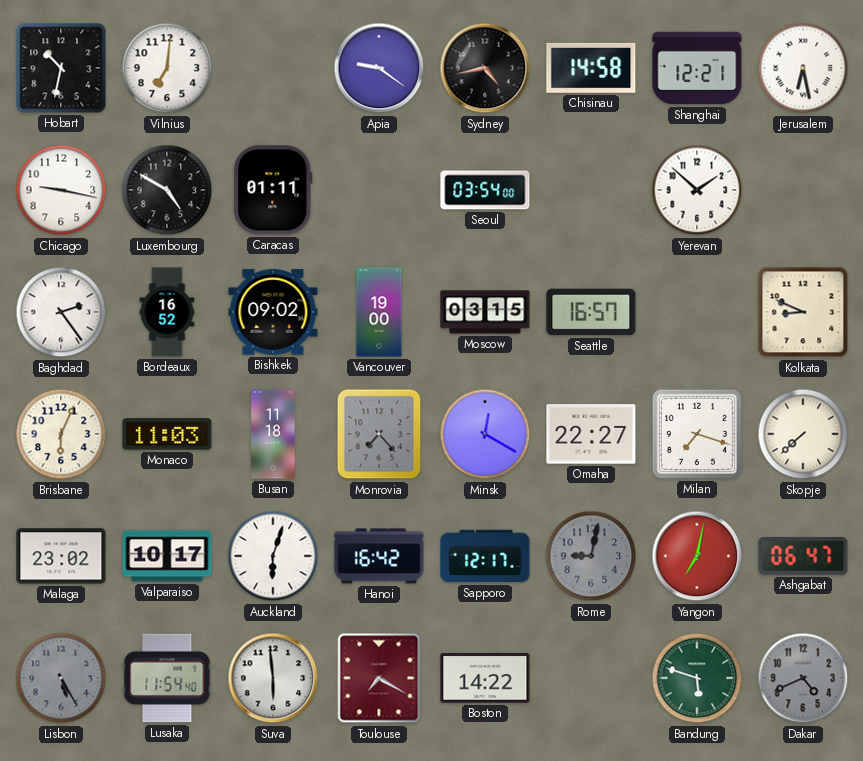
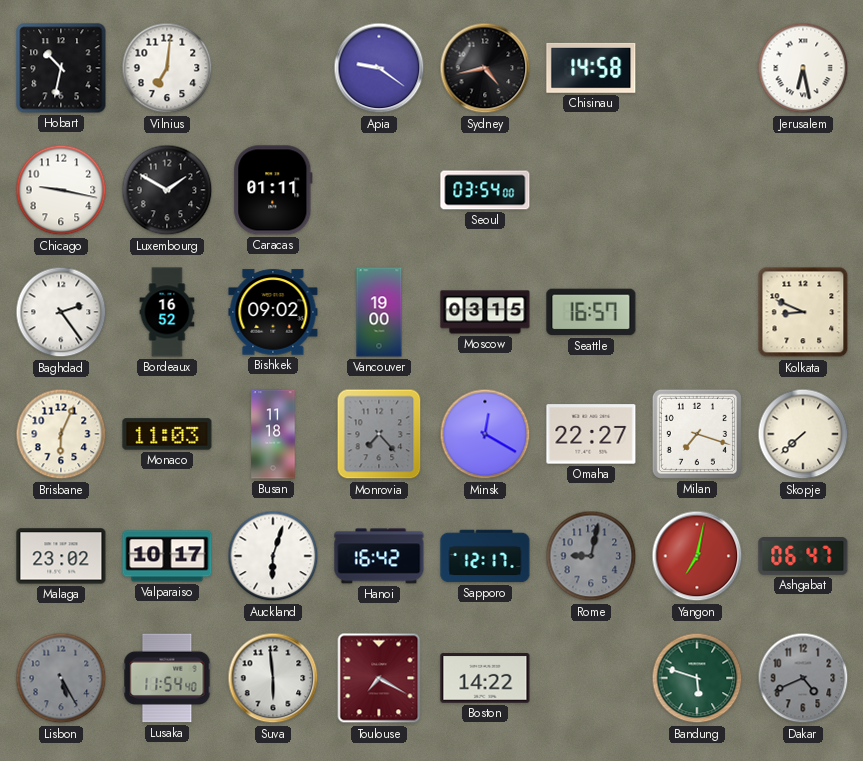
Shanghai: 12:21 -> none
Luxembourg: 4:50 -> 1:50
Yerevan: 1:52 -> none
